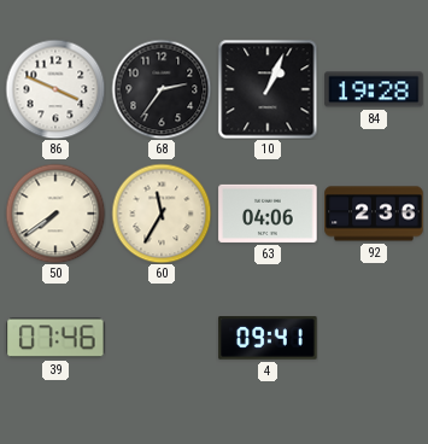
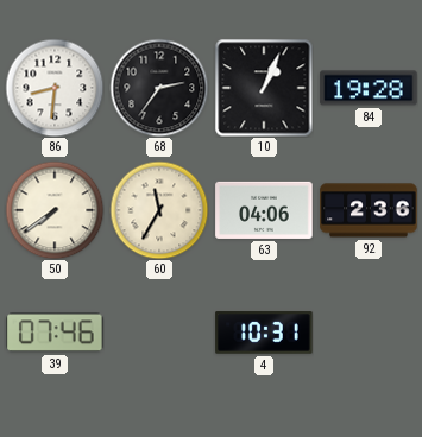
86: 3:49 -> 8:31
4: 09:41 -> 10:31
